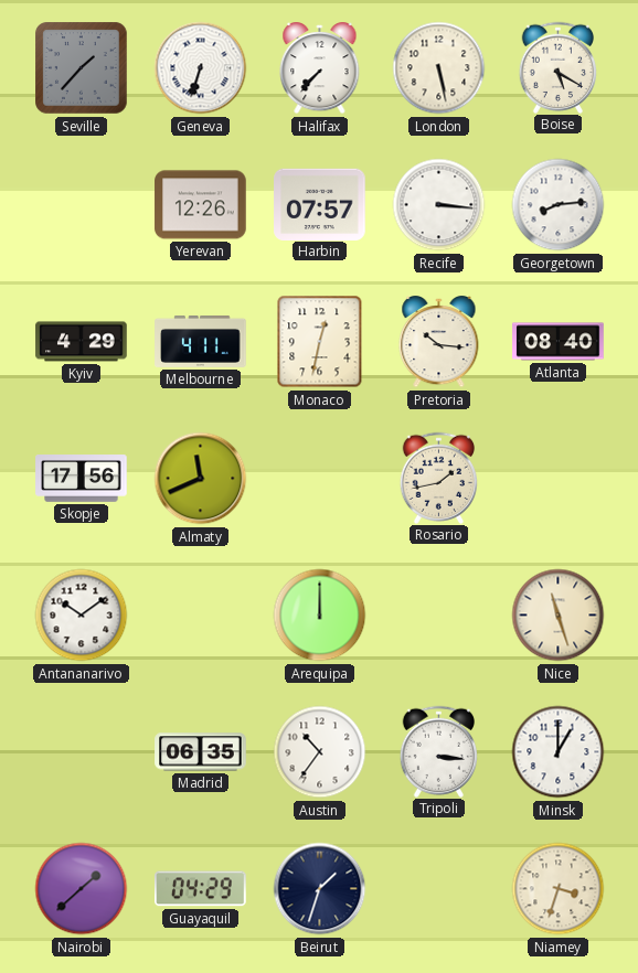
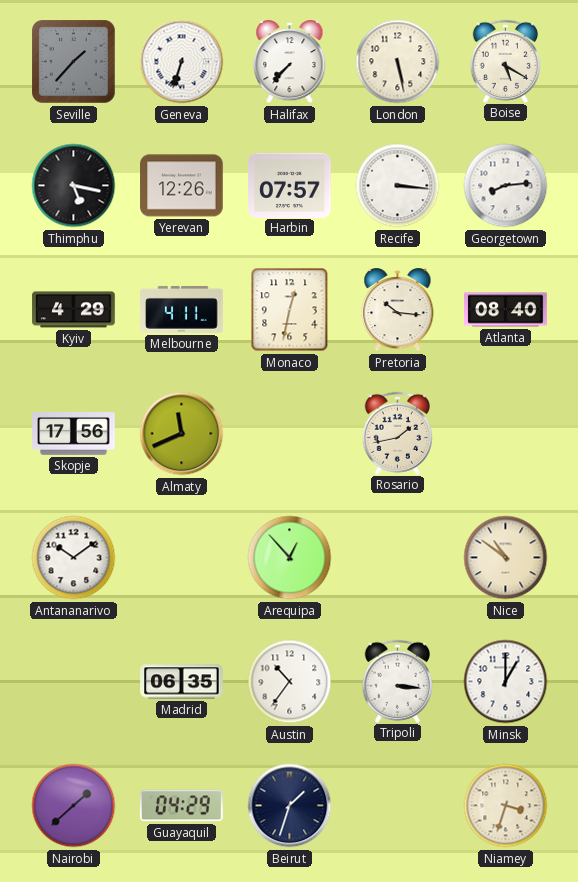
Thimphu: none -> 5:17
Arequipa: 12:00 -> 12:53
Nice: 11:27 -> 10:51
